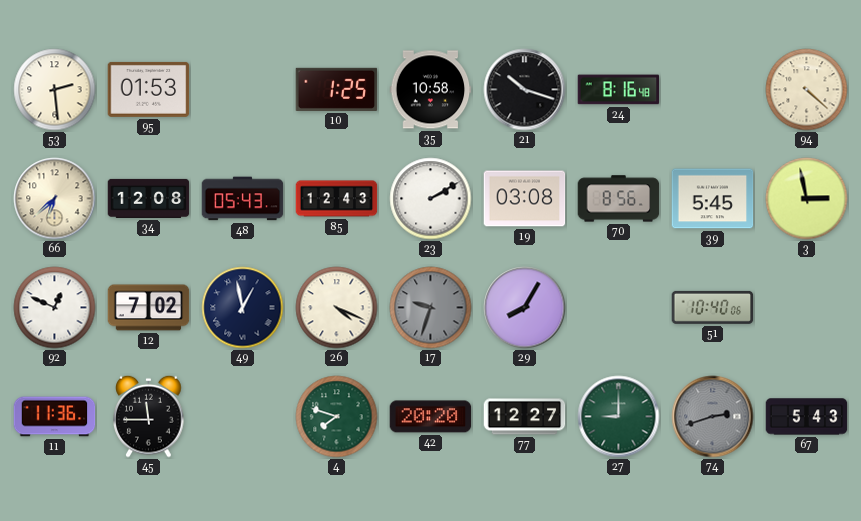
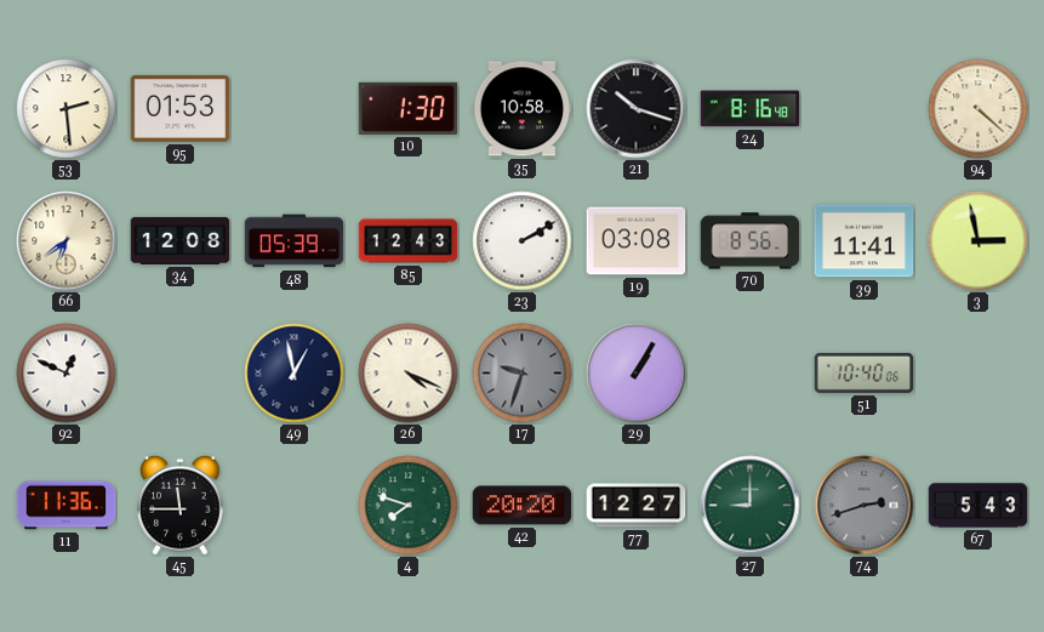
10: 1:25 -> 1:30
66: 6:38 -> 6:39
48: 05:43 -> 05:39
39: 5:45 -> 11:41
12: 7:02 -> none
29: 8:05 -> 1:05
